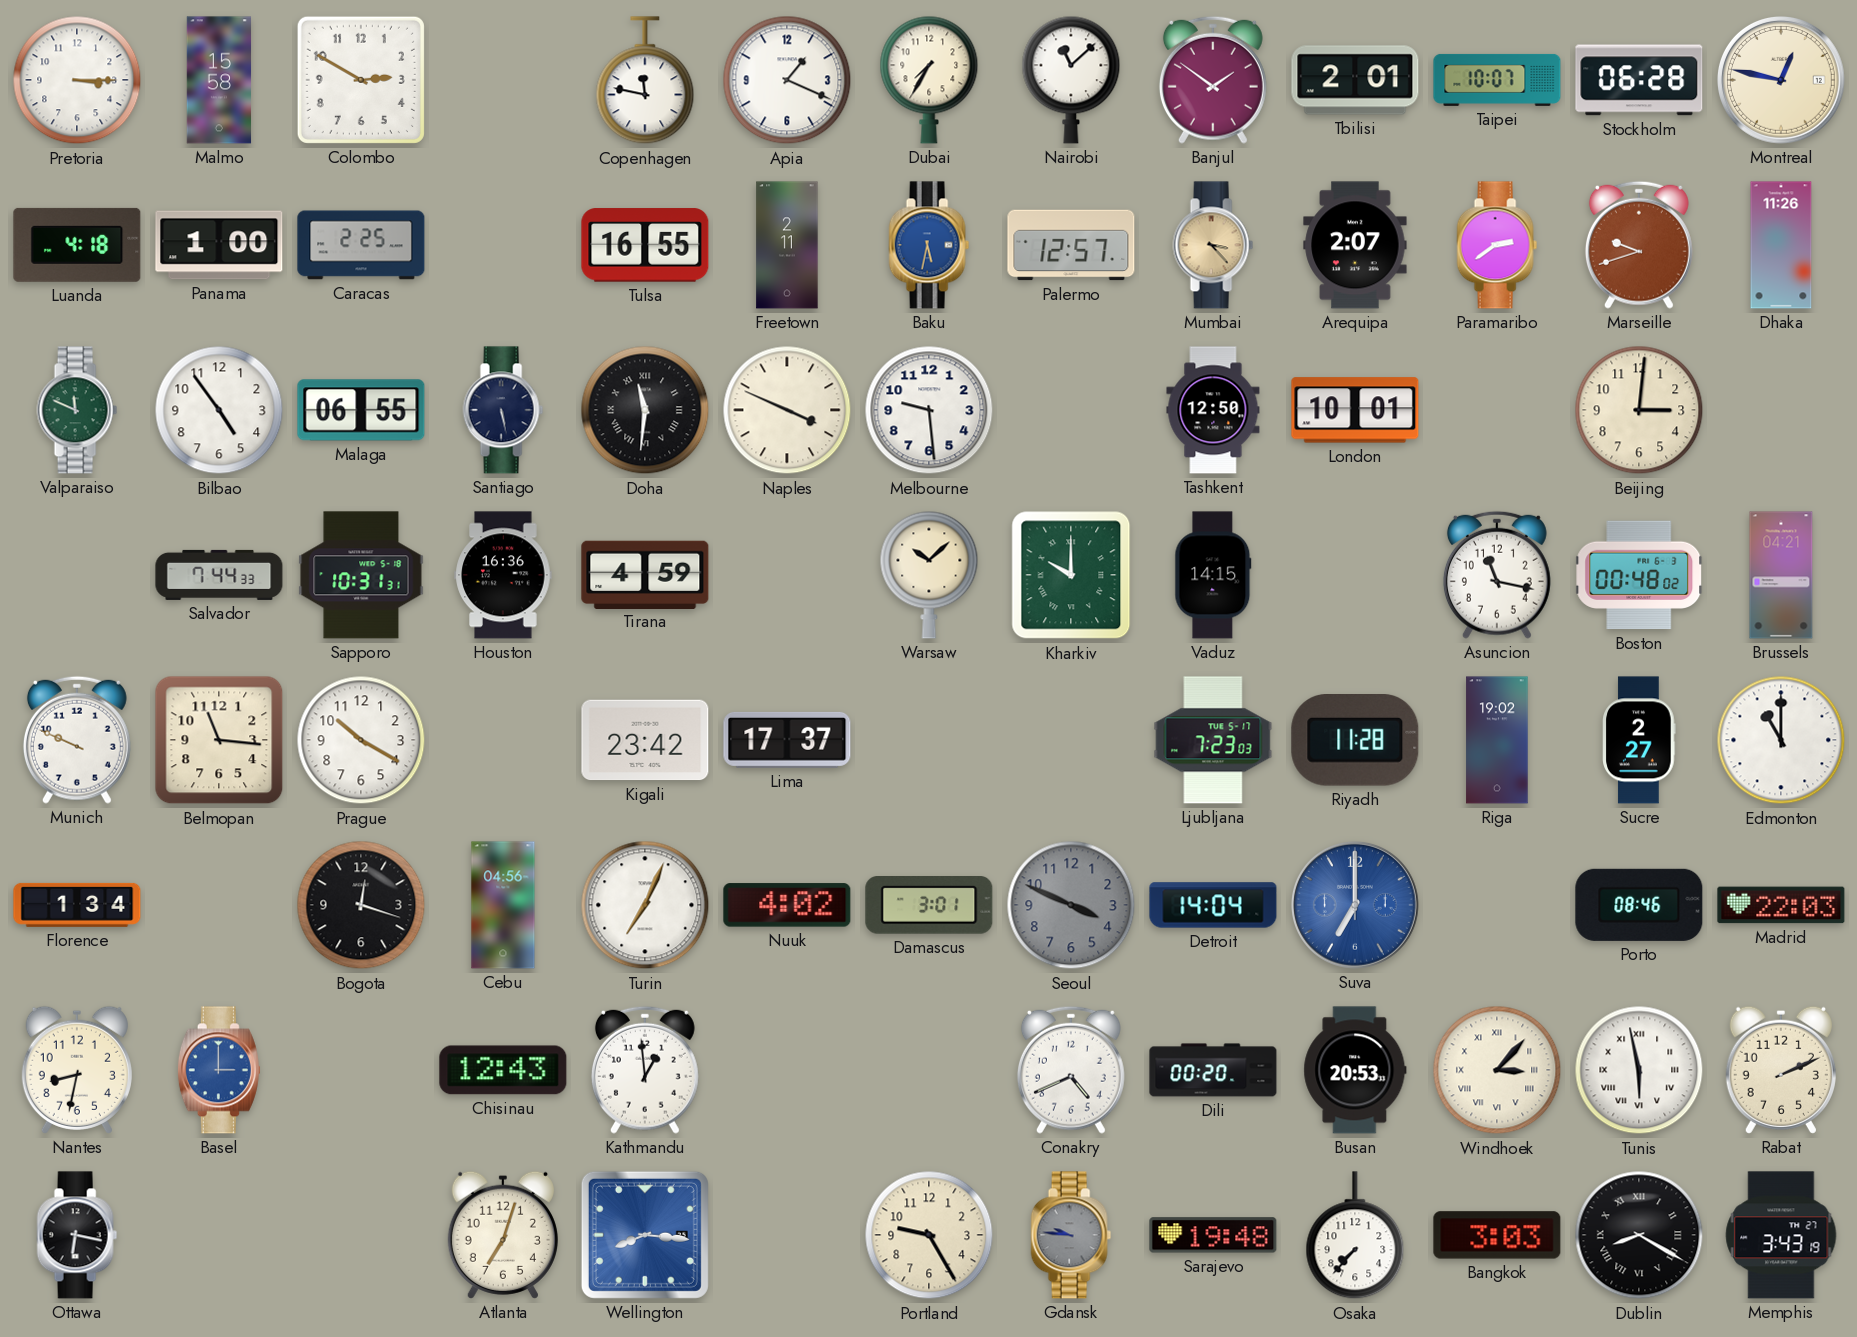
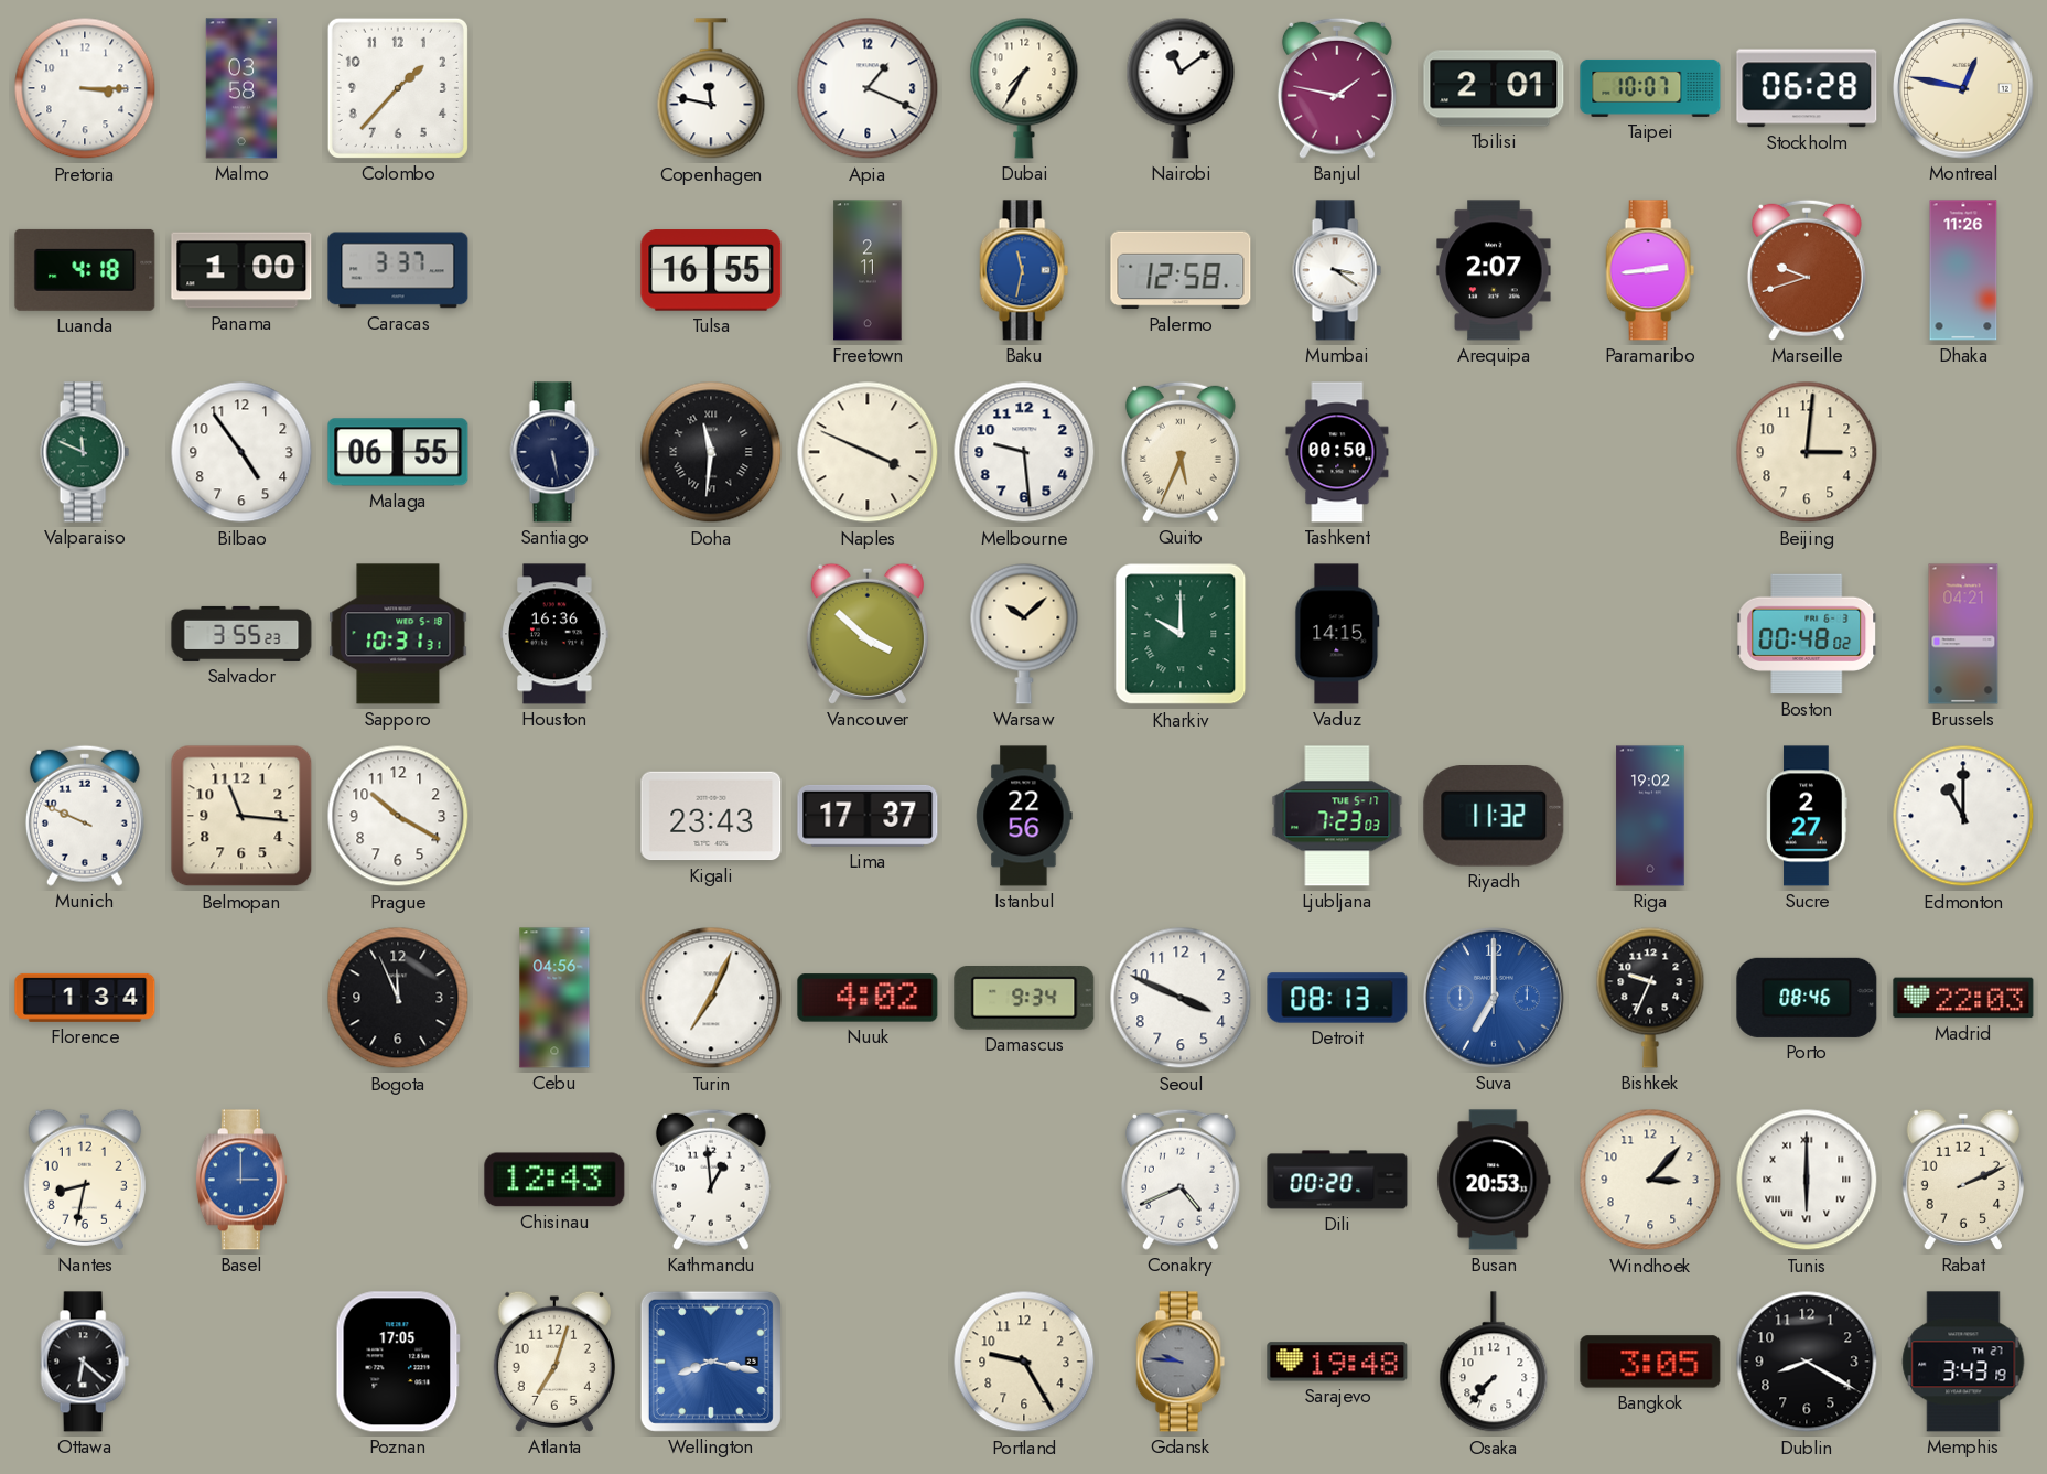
Malmo: 15:58 -> 03:58
Colombo: 2:50 -> 1:37
Nairobi: 11:08 -> 11:09
Banjul: 1:51 -> 1:47
Caracas: 2:25 -> 3:37
Baku: 5:32 -> 11:32
Palermo: 12:57 -> 12:58
Mumbai: 3:23 -> 3:21
Mumbai dial: champagne -> white
Paramaribo: 2:39 -> 2:44
Quito: none -> 5:34
Tashkent: 12:50 -> 00:50
London: 10:01 -> none
Salvador: 7:44 -> 3:55
Tirana: 4:59 -> none
Vancouver: none -> 3:52
Asuncion: 11:17 -> none
Kigali: 23:42 -> 23:43
Istanbul: none -> 22:56
Riyadh: 11:28 -> 11:32
Bogota: 12:18 -> 11:56
Damascus: 3:01 -> 9:34
Seoul dial: grey -> white
Detroit: 14:04 -> 08:13
Bishkek: none -> 9:34
Windhoek numerals: Roman -> Arabic
Tunis: 5:58 -> 6:00
Ottawa: 6:17 -> 6:22
Poznan: none -> 17:05
Wellington: 8:16 -> 8:17
Bangkok: 3:03 -> 3:05
Dublin numerals: Roman -> Arabic
